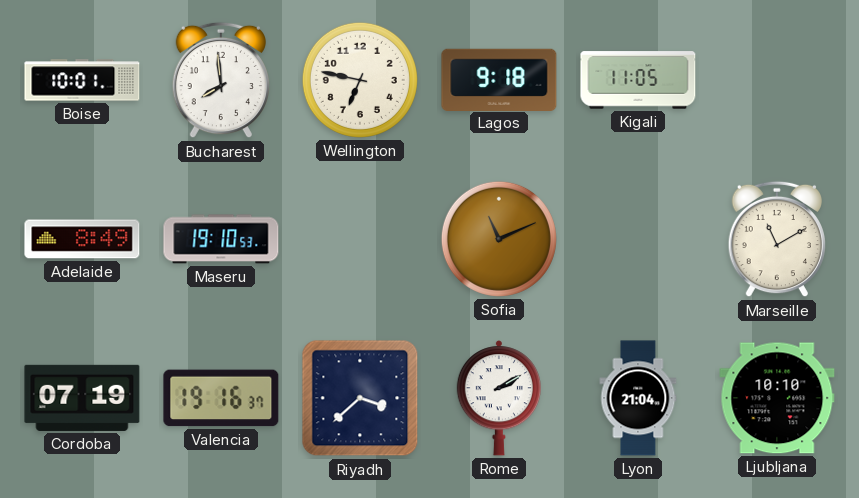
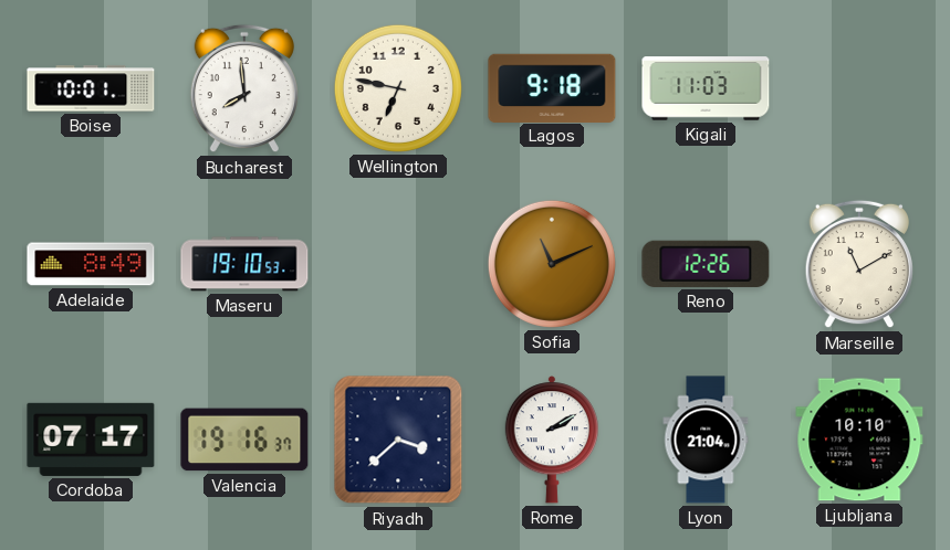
Kigali: 11:05 -> 11:03
Reno: none -> 12:26
Cordoba: 07:19 -> 07:17
